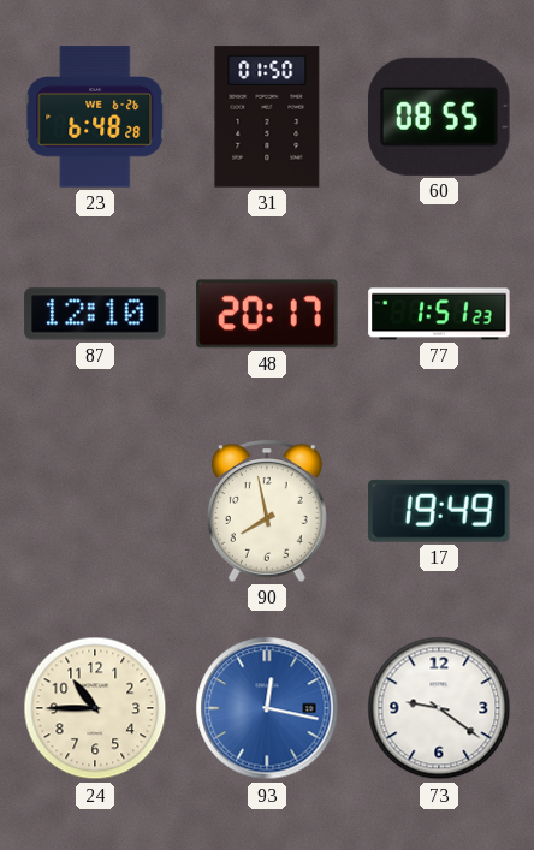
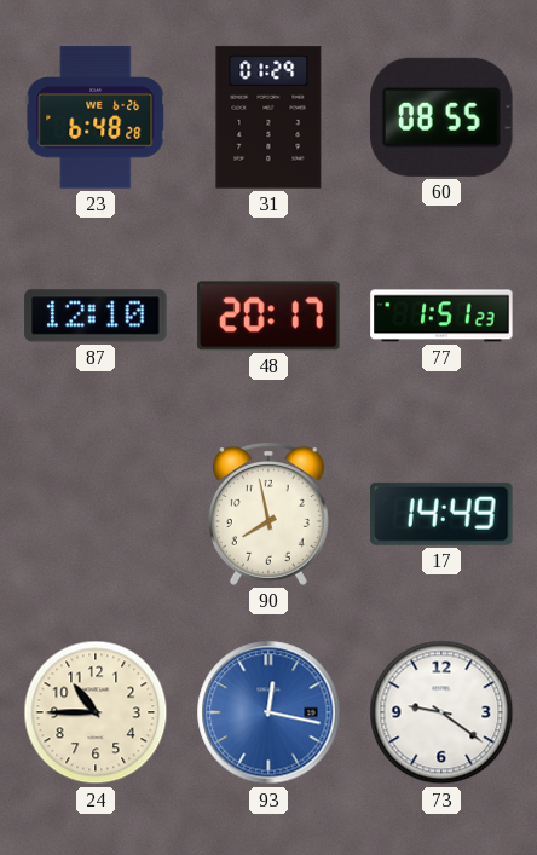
31: 01:50 -> 01:29
17: 19:49 -> 14:49
